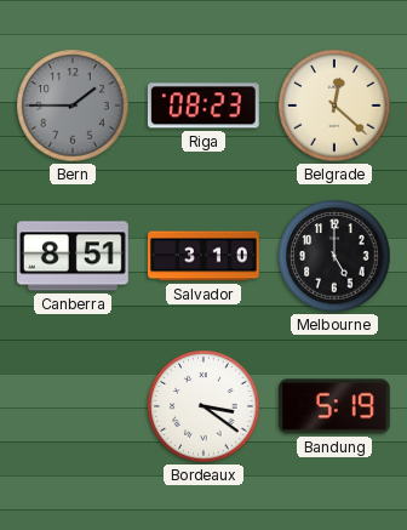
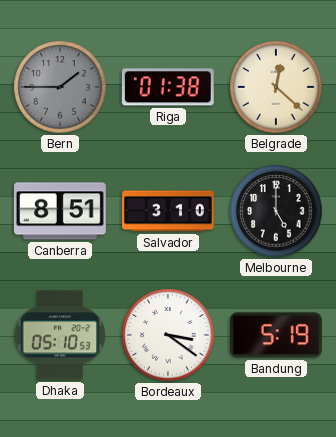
Riga: 08:23 -> 01:38
Dhaka: none -> 05:10
